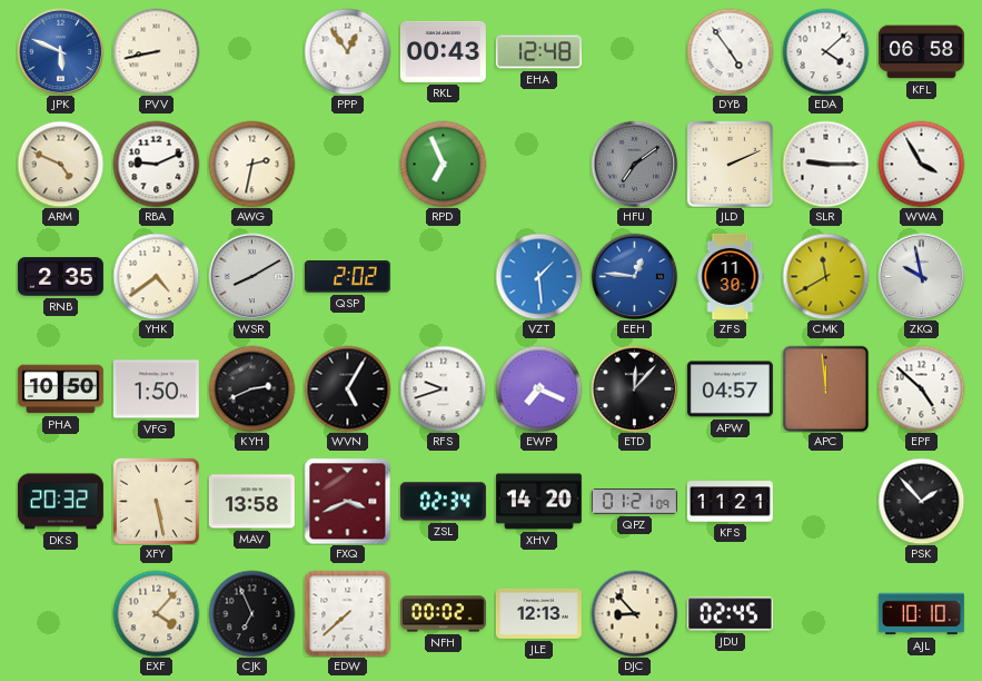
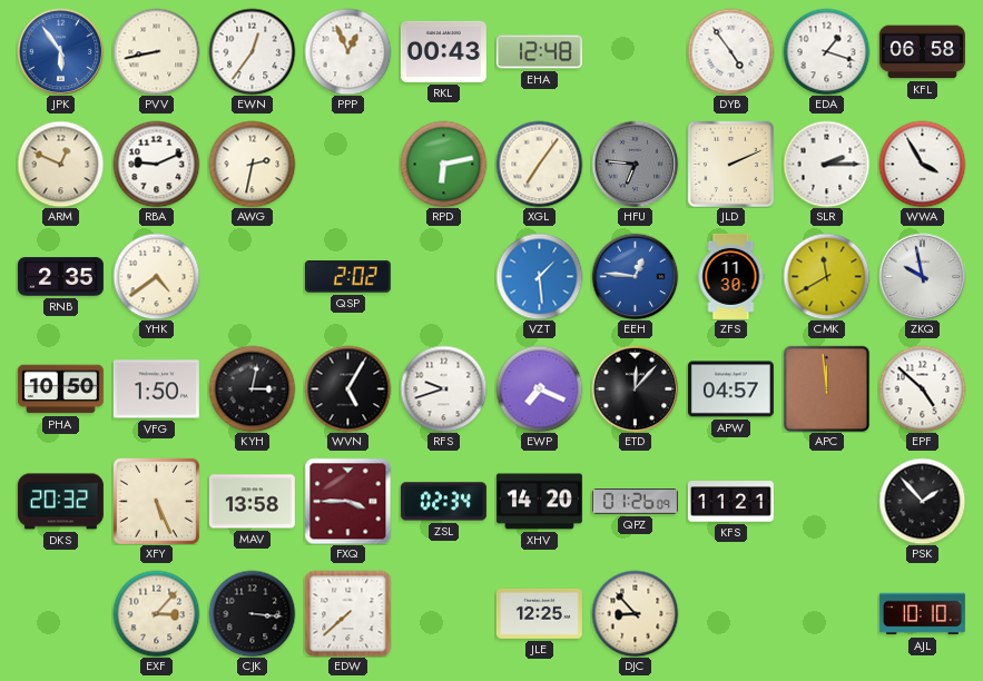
JPK: 5:49 -> 5:54
EWN: none -> 12:36
PPP: 12:54 -> 12:56
EDA: 4:08 -> 1:18
ARM: 4:49 -> 12:49
RPD: 6:56 -> 6:13
XGL: none -> 7:06
HFU: 7:09 -> 6:46
SLR: 9:15 -> 2:15
WSR: 8:10 -> none
KYH: 2:41 -> 3:02
XFY: 5:28 -> 5:26
FXQ: 3:41 -> 3:45
QPZ: 01:21 -> 01:26
EXF: 4:07 -> 3:07
CJK: 6:56 -> 3:16
NFH: 00:02 -> none
JLE: 12:13 -> 12:25
JDU: 02:45 -> none
